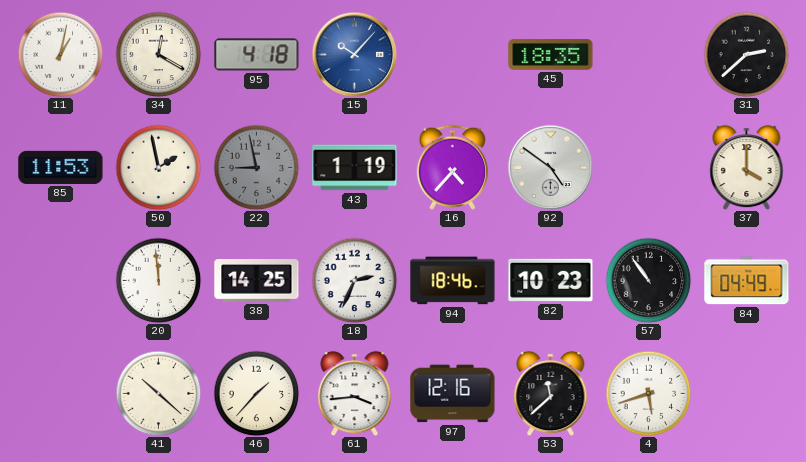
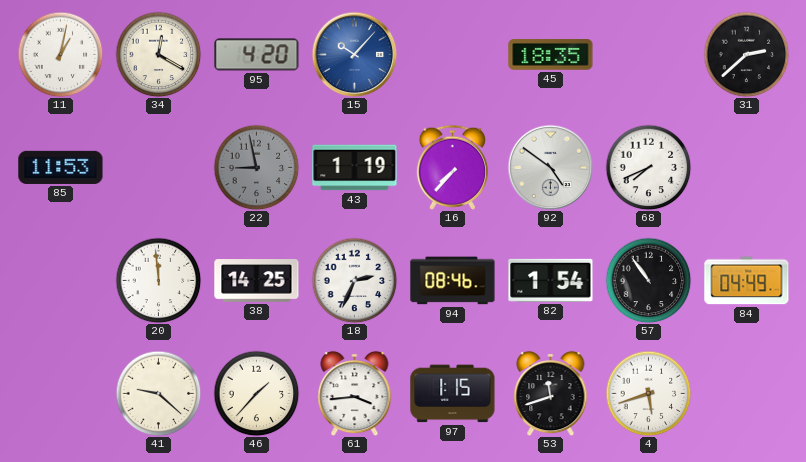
95: 4:18 -> 4:20
50: 1:58 -> none
16: 4:37 -> 7:37
68: none -> 7:41
37: 4:00 -> none
94: 18:46 -> 08:46
82: 10:23 -> 1:54
41: 10:22 -> 9:22
97: 12:16 -> 1:15
53: 11:38 -> 11:42
